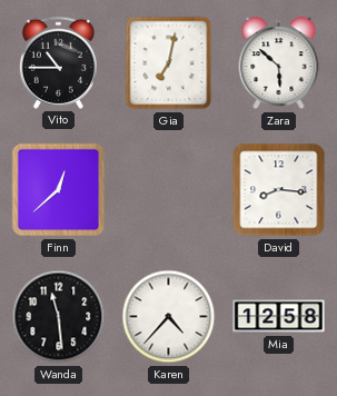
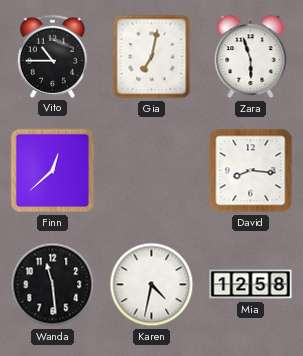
Zara: 5:52 -> 5:57
Karen: 4:37 -> 4:32
